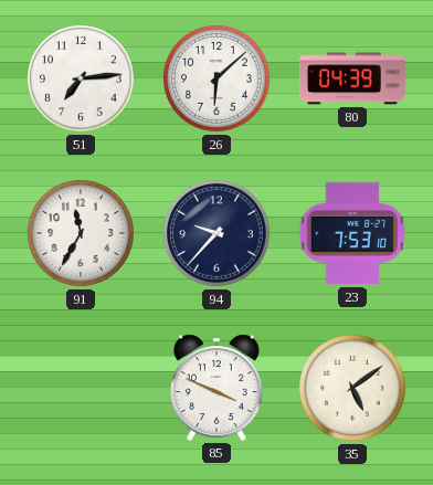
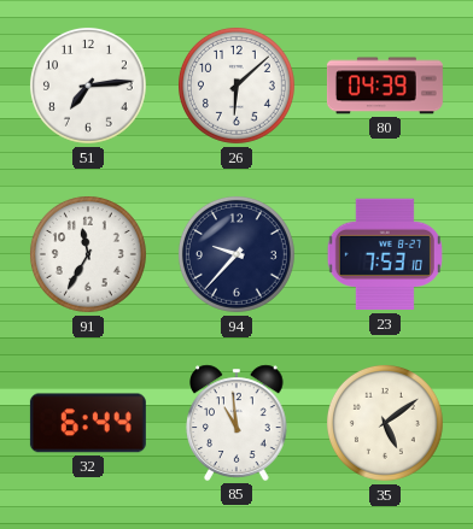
32: none -> 6:44
85: 3:49 -> 10:59
